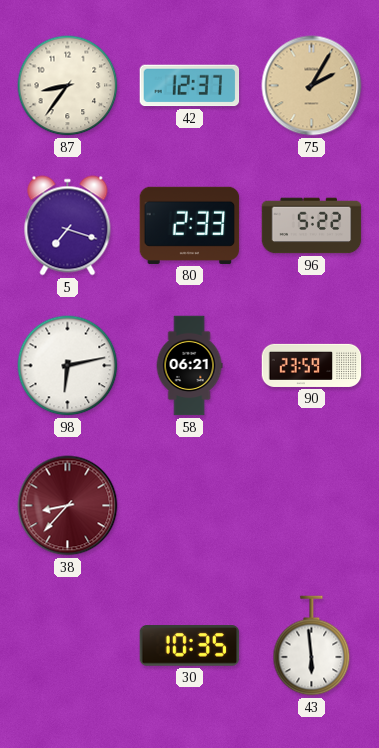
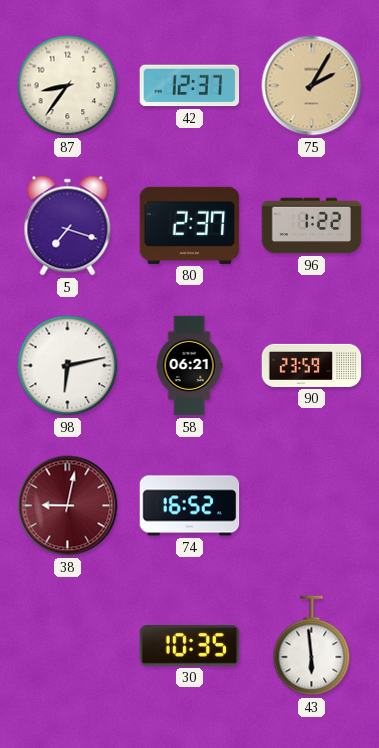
80: 2:33 -> 2:37
96: 5:22 -> 1:22
38: 8:37 -> 9:02
74: none -> 16:52
